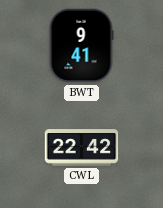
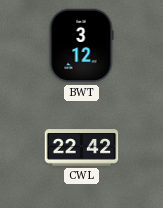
BWT: 9:41 -> 3:12
